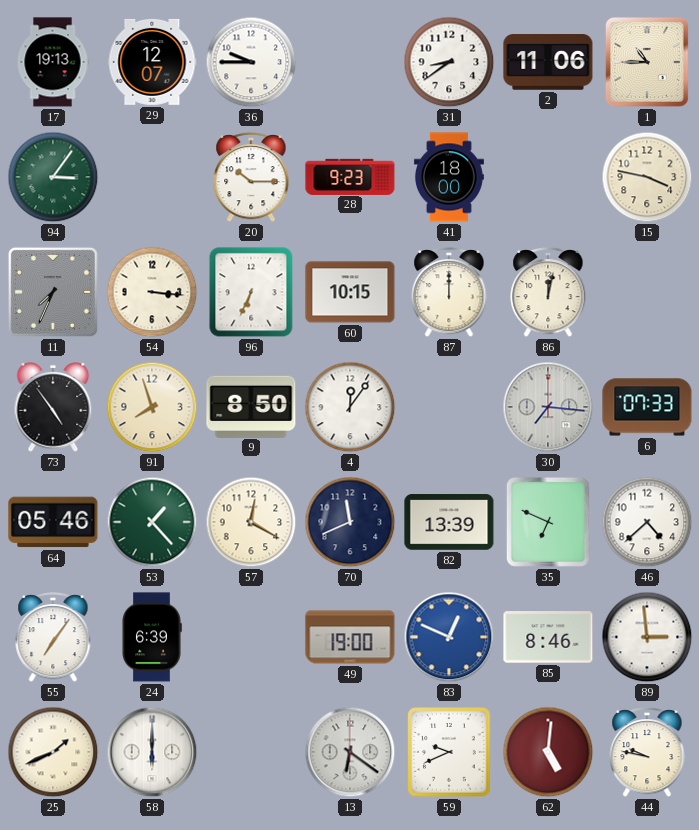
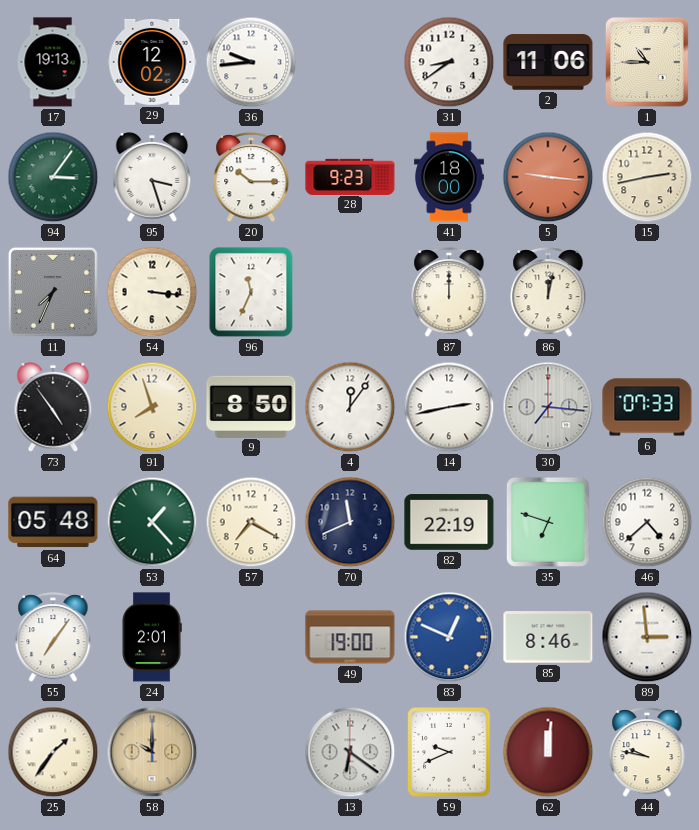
29: 12:07 -> 12:02
36: 9:45 -> 9:44
95: none -> 3:27
5: none -> 9:16
15: 3:47 -> 2:43
96: 6:34 -> 11:34
60: 10:15 -> none
14: none -> 2:43
64: 05:46 -> 05:48
57: 12:20 -> 7:20
82: 13:39 -> 22:19
35: 6:49 -> 6:48
24: 6:39 -> 2:01
25: 1:41 -> 1:36
58: 6:00 -> 10:00
58 dial: white -> champagne
62: 5:01 -> 12:01
